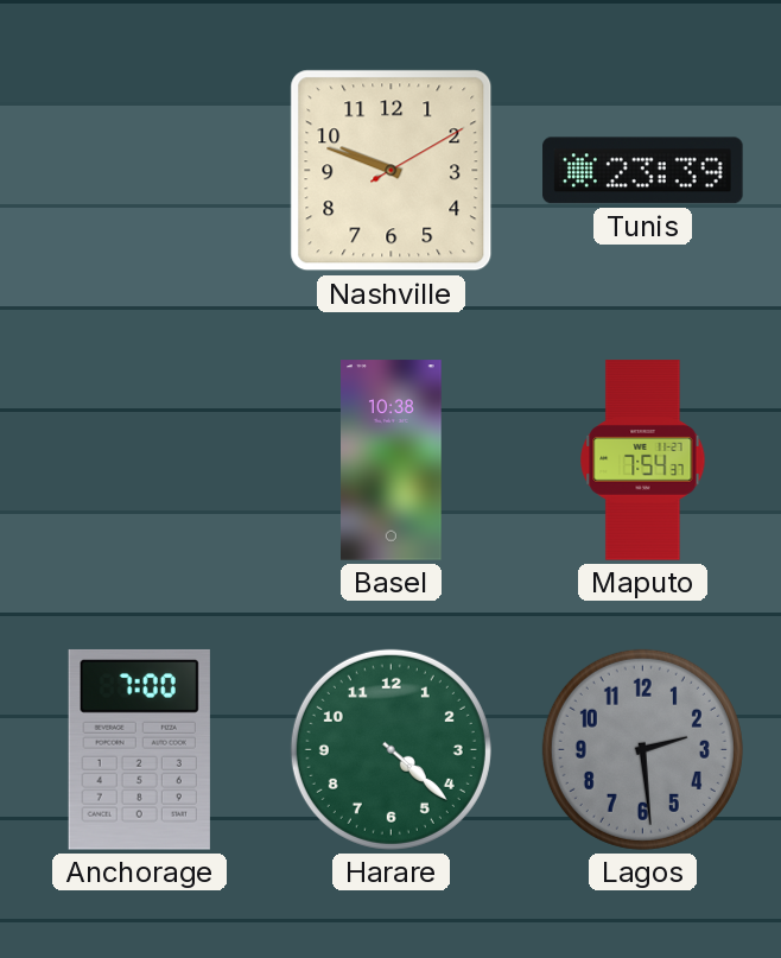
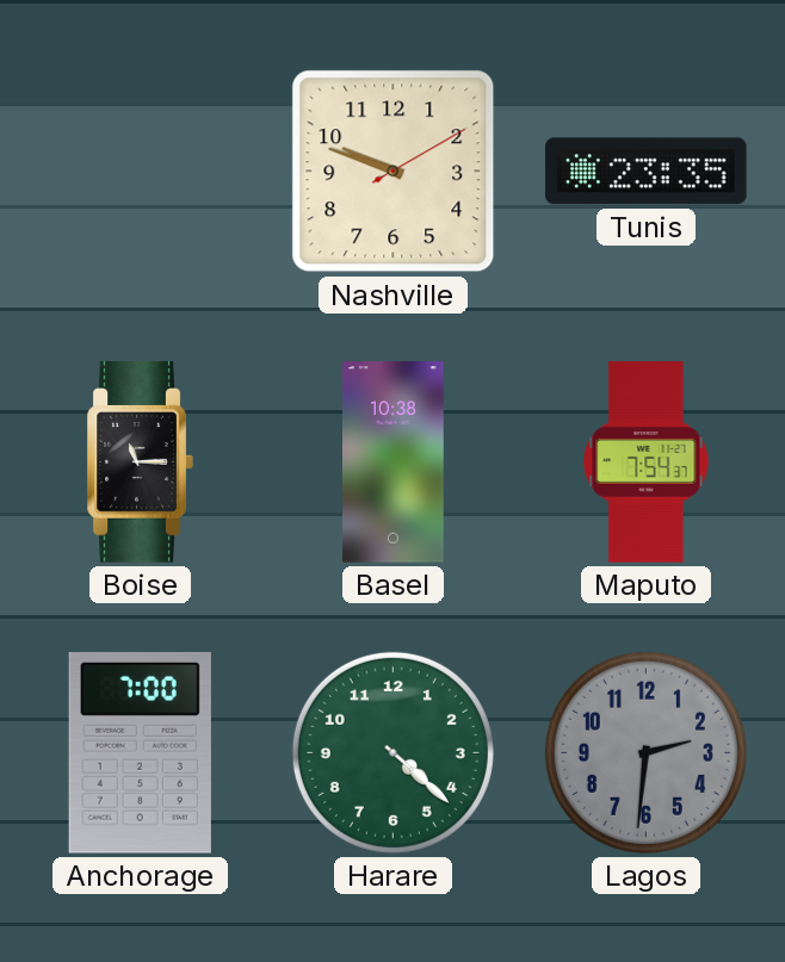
Tunis: 23:39 -> 23:35
Boise: none -> 11:15
Lagos: 2:29 -> 2:31
